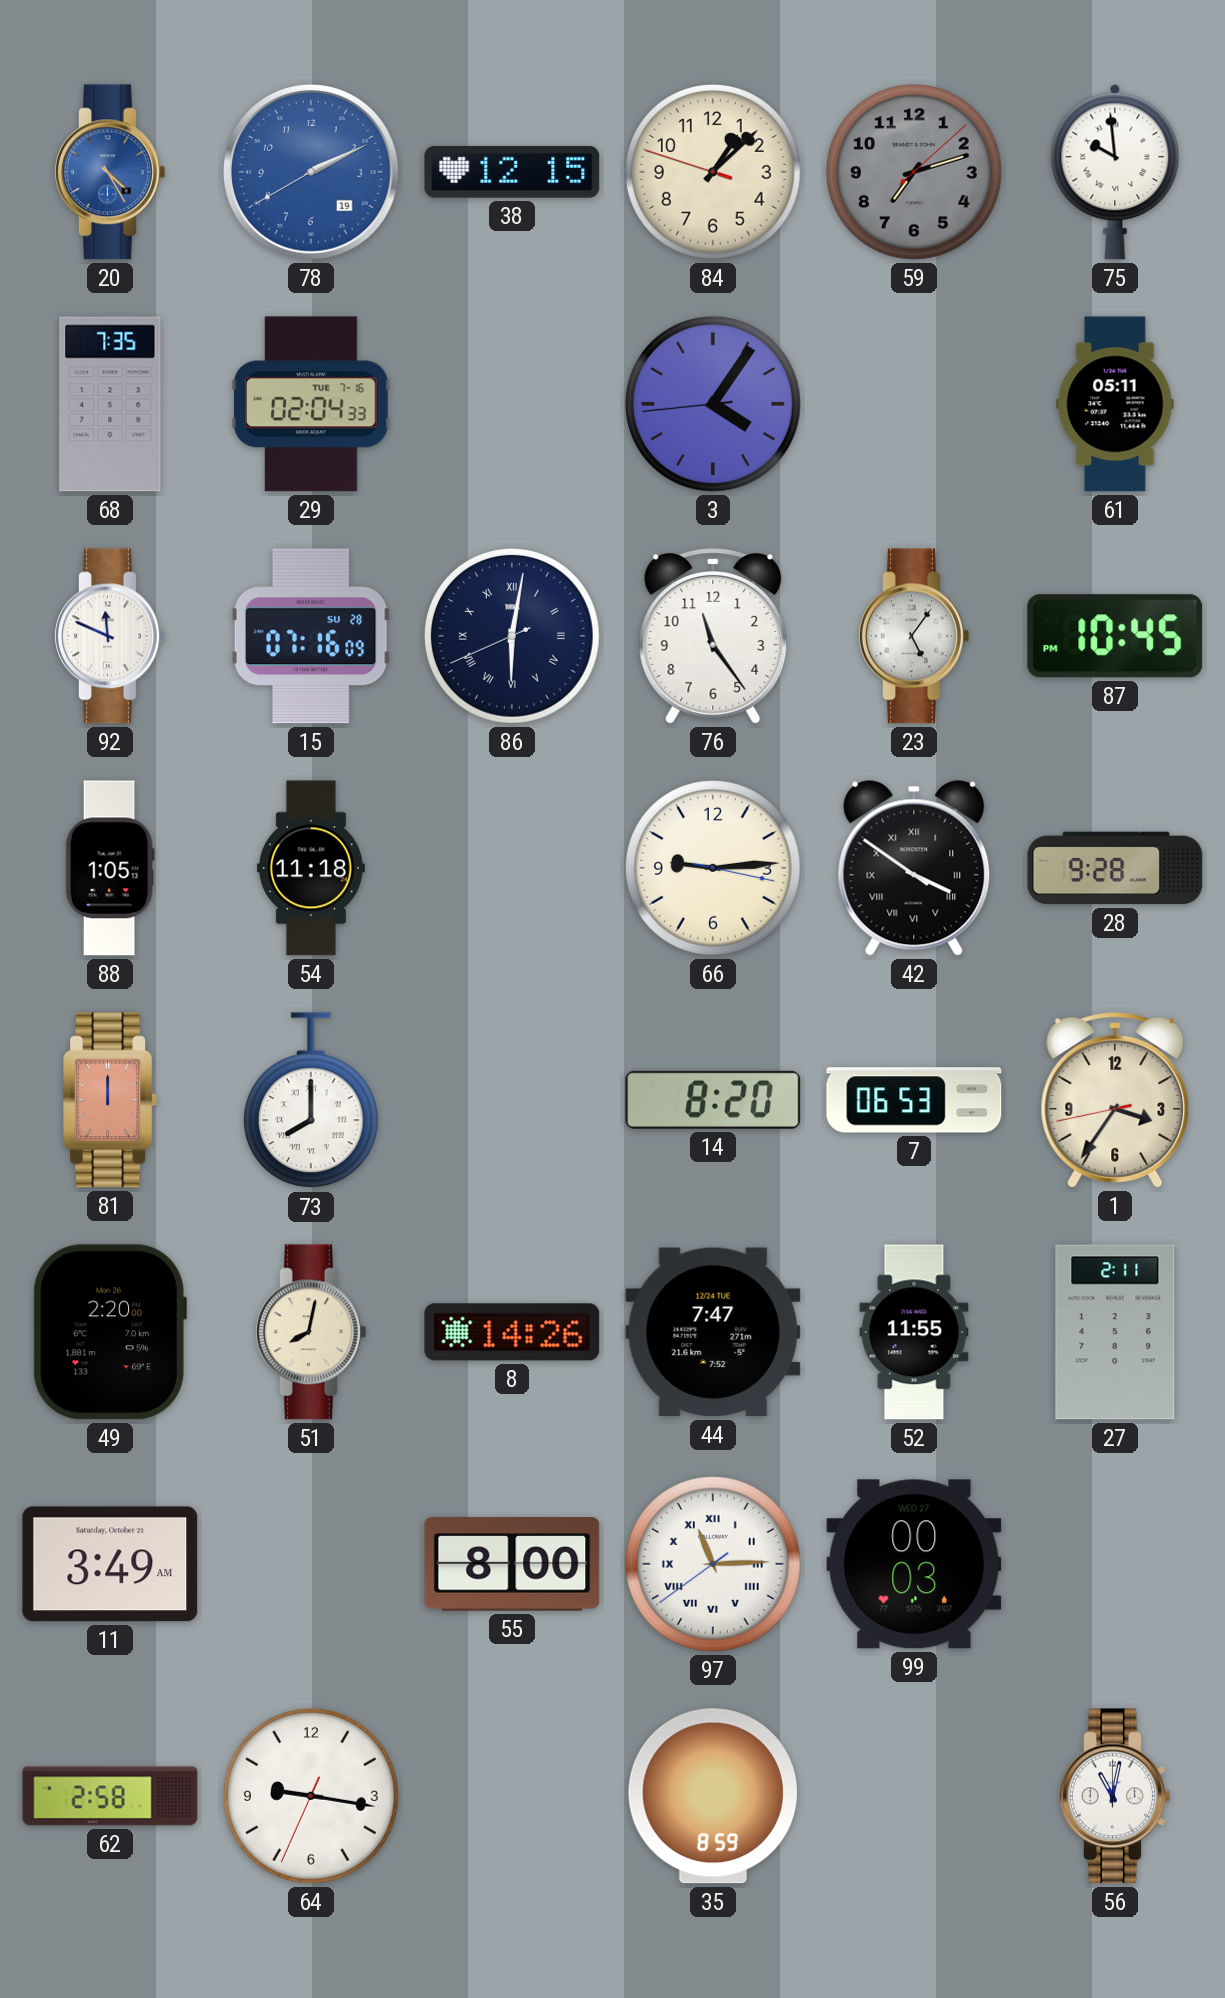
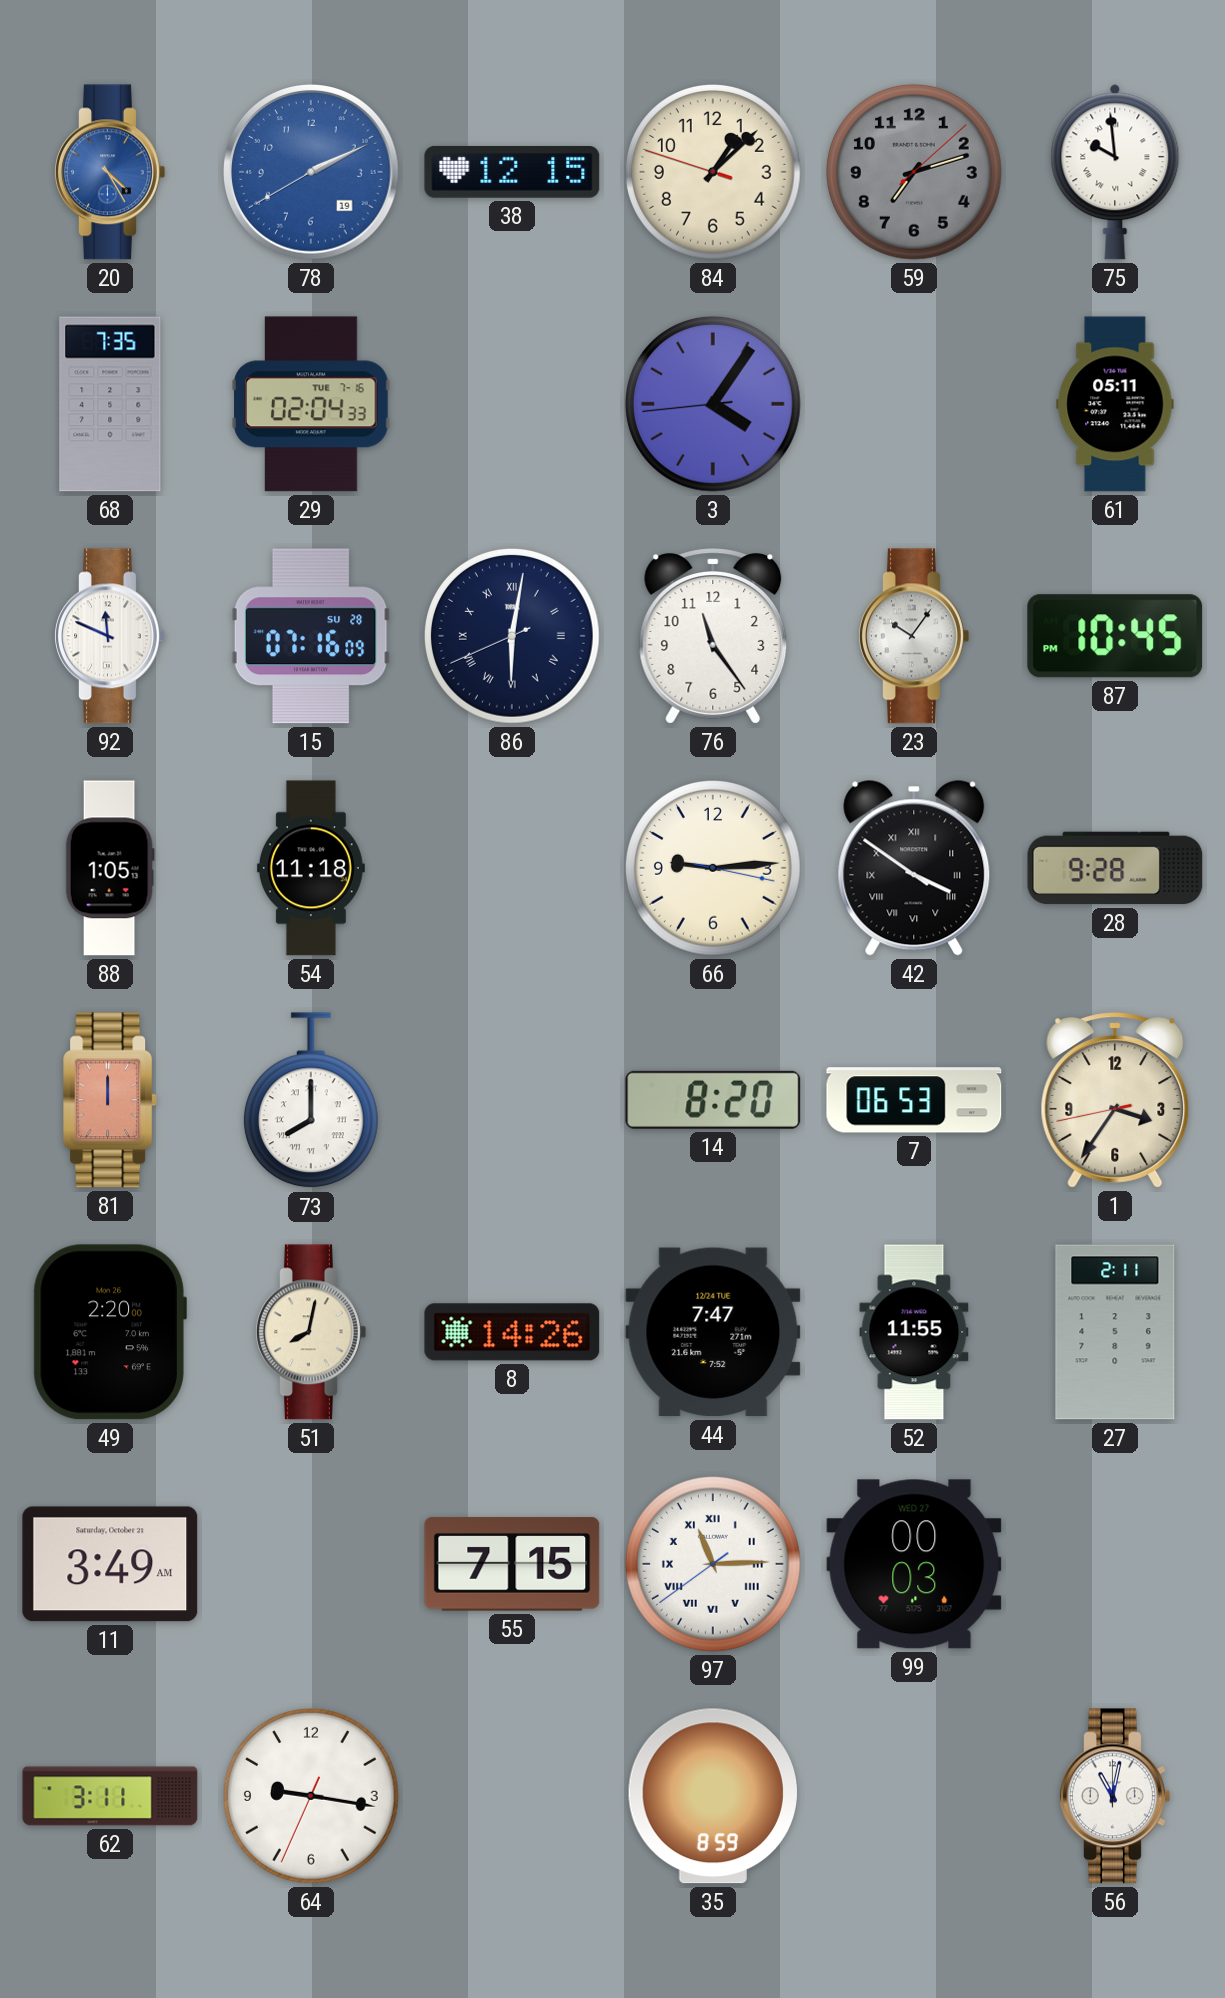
23: 5:06 -> 10:06
55: 8:00 -> 7:15
62: 2:58 -> 3:11
